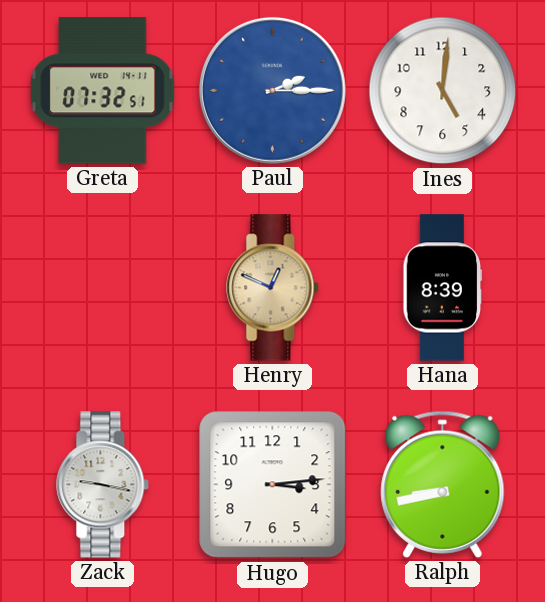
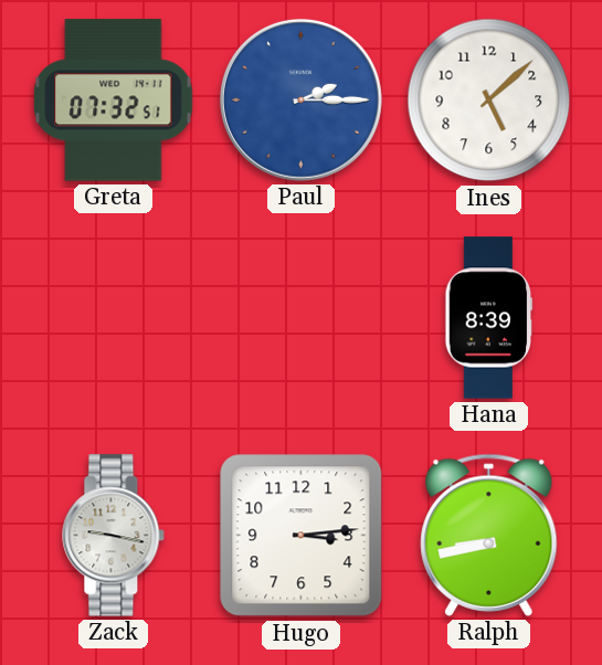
Ines: 5:01 -> 5:08
Henry: 12:49 -> none
